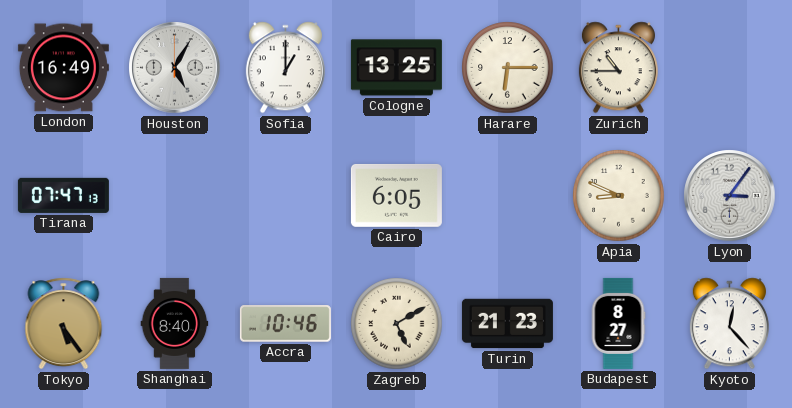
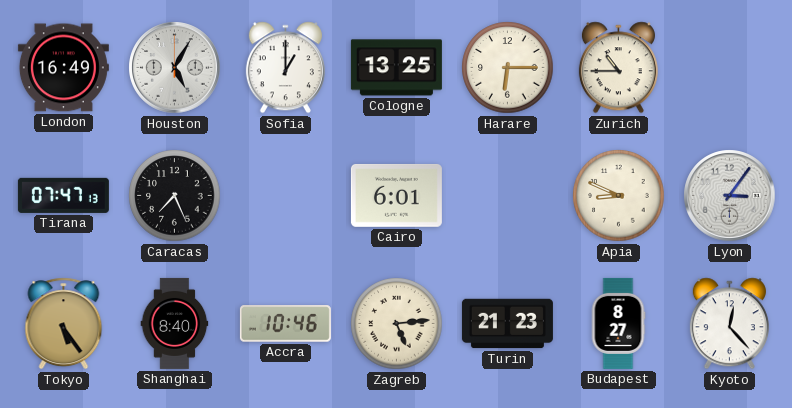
Caracas: none -> 7:26
Cairo: 6:05 -> 6:01
Zagreb: 5:10 -> 5:14
